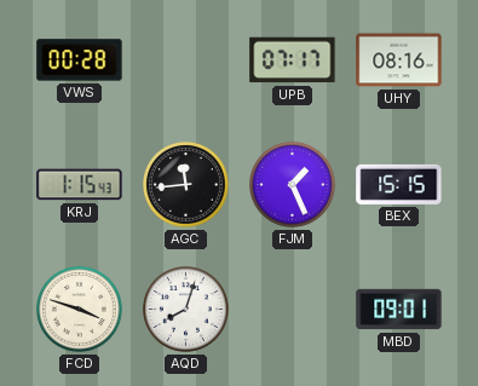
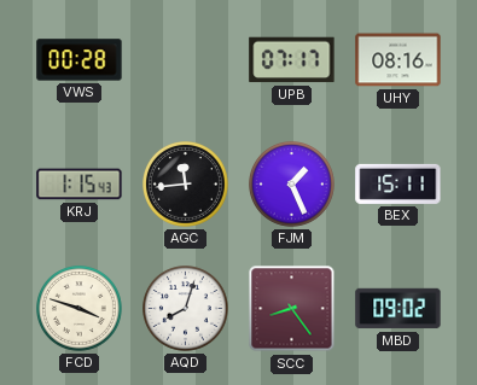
BEX: 15:15 -> 15:11
SCC: none -> 8:24
MBD: 09:01 -> 09:02
